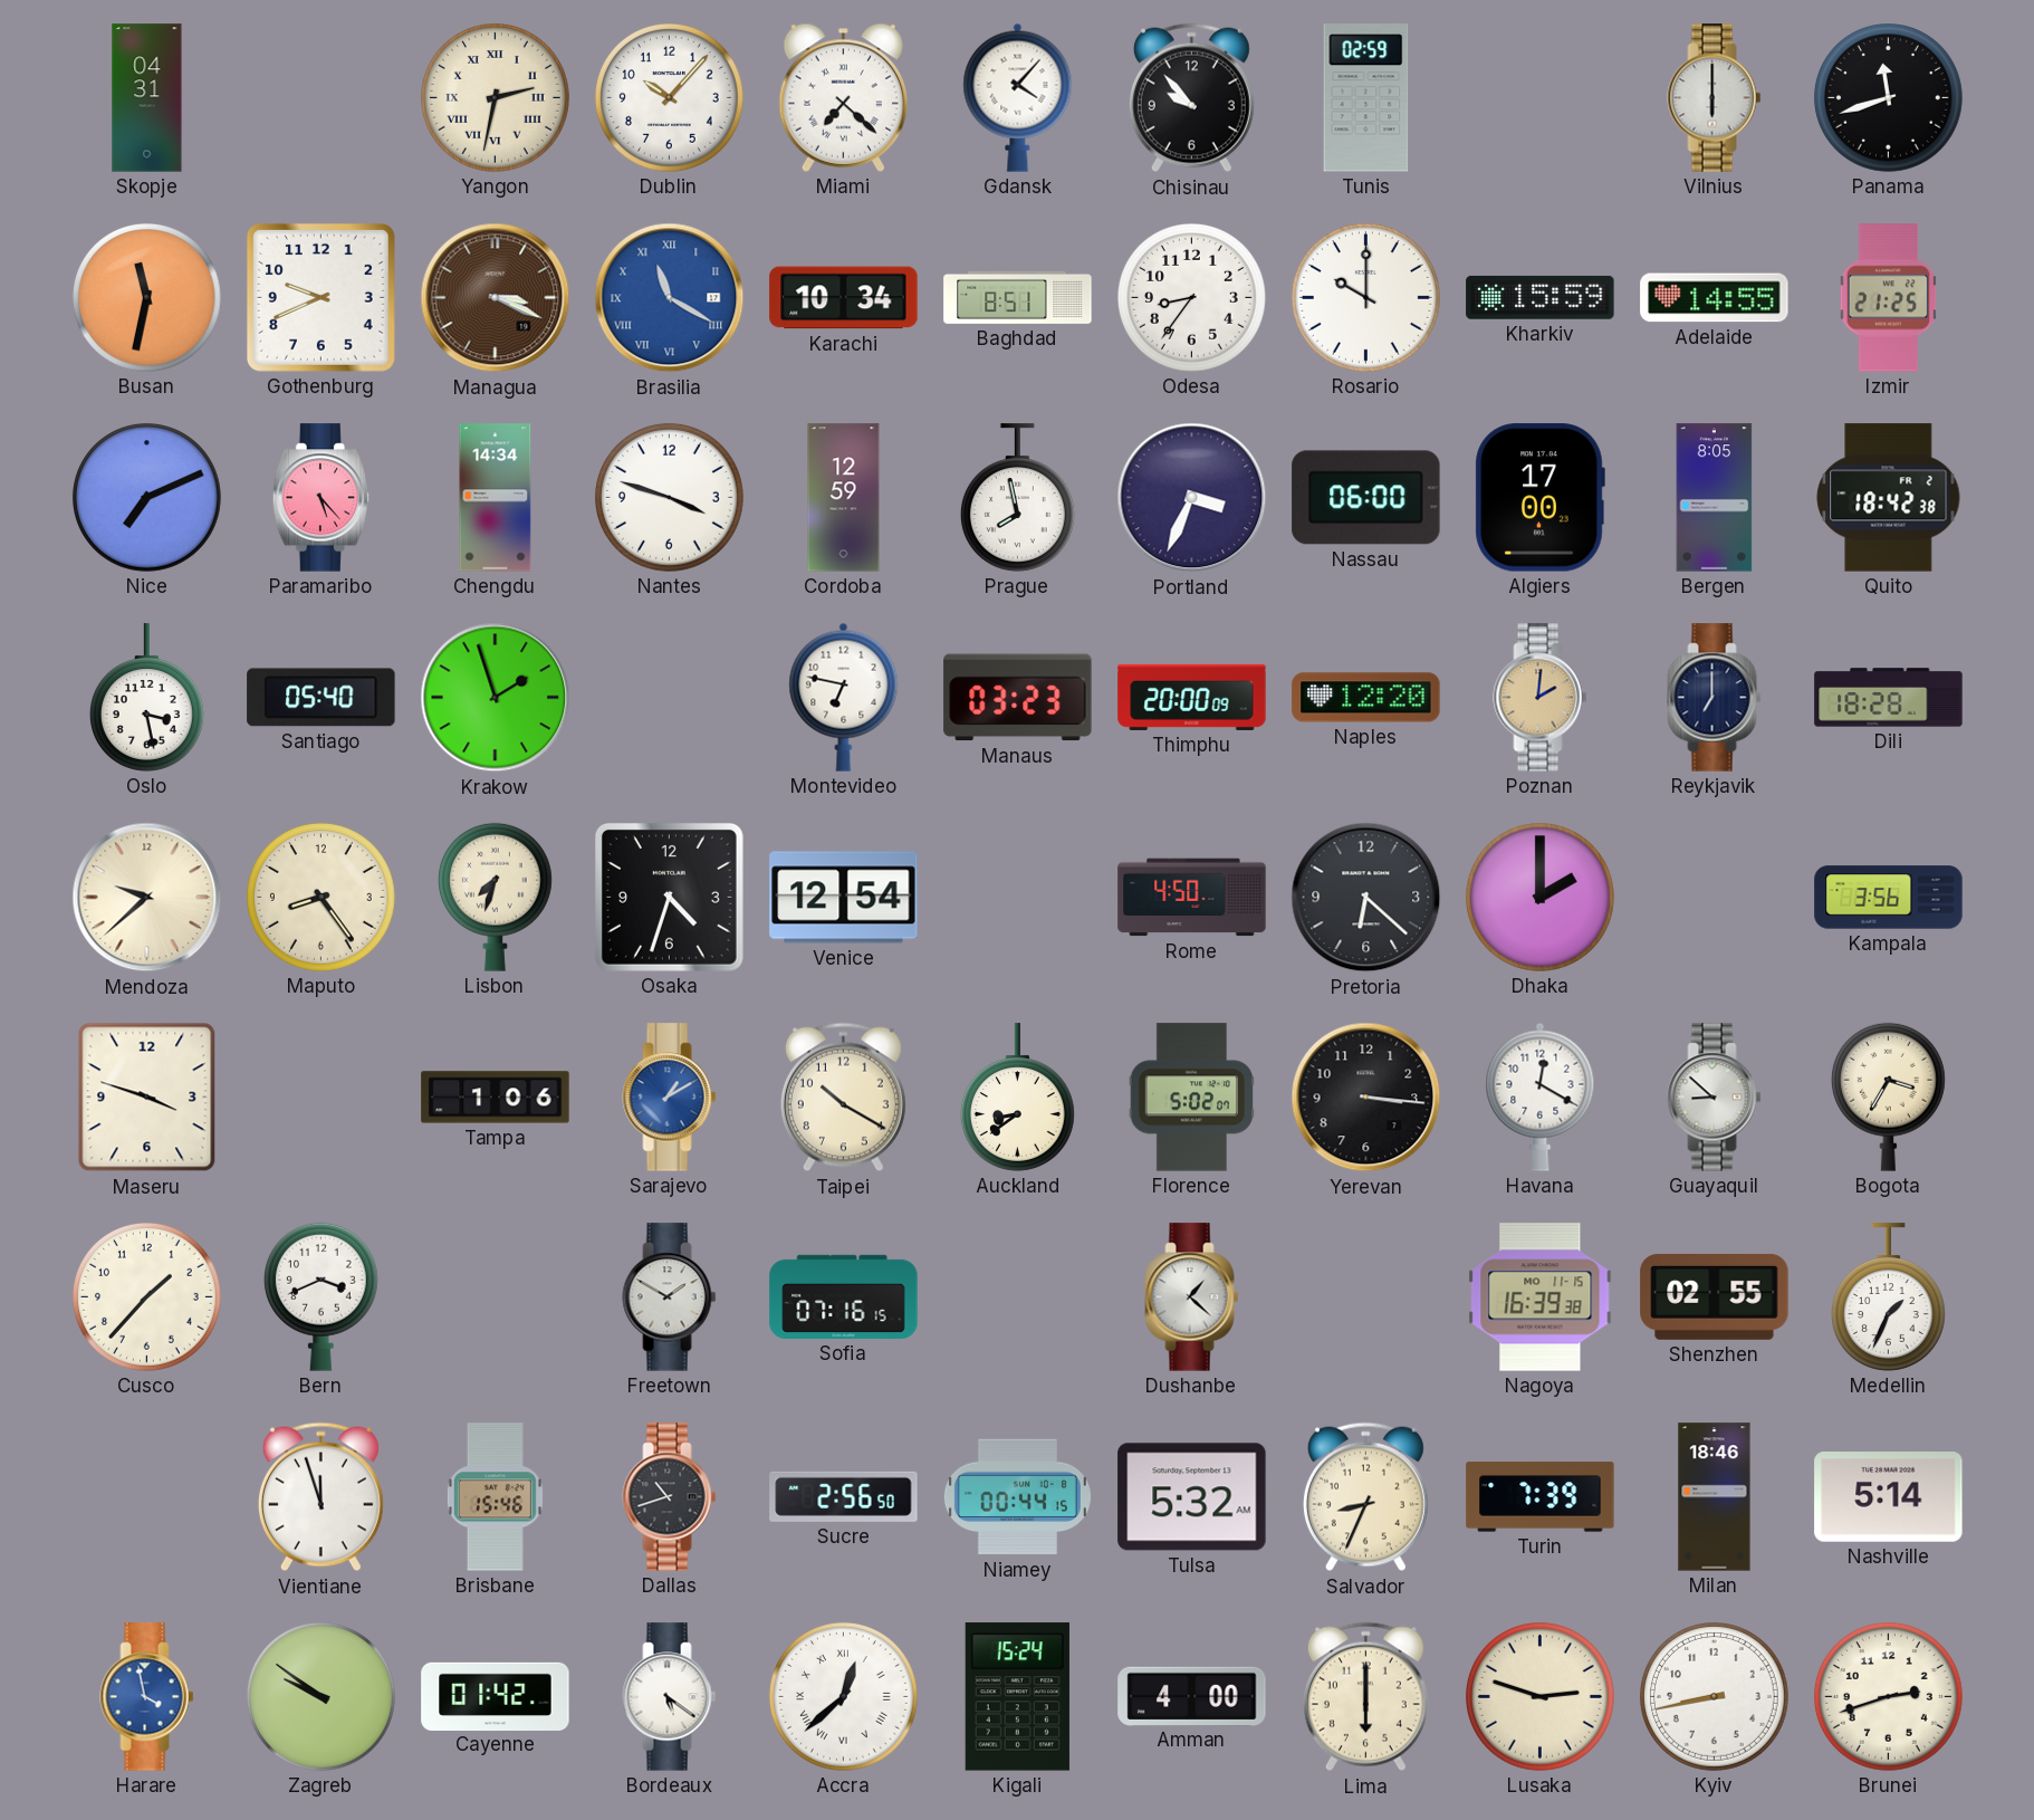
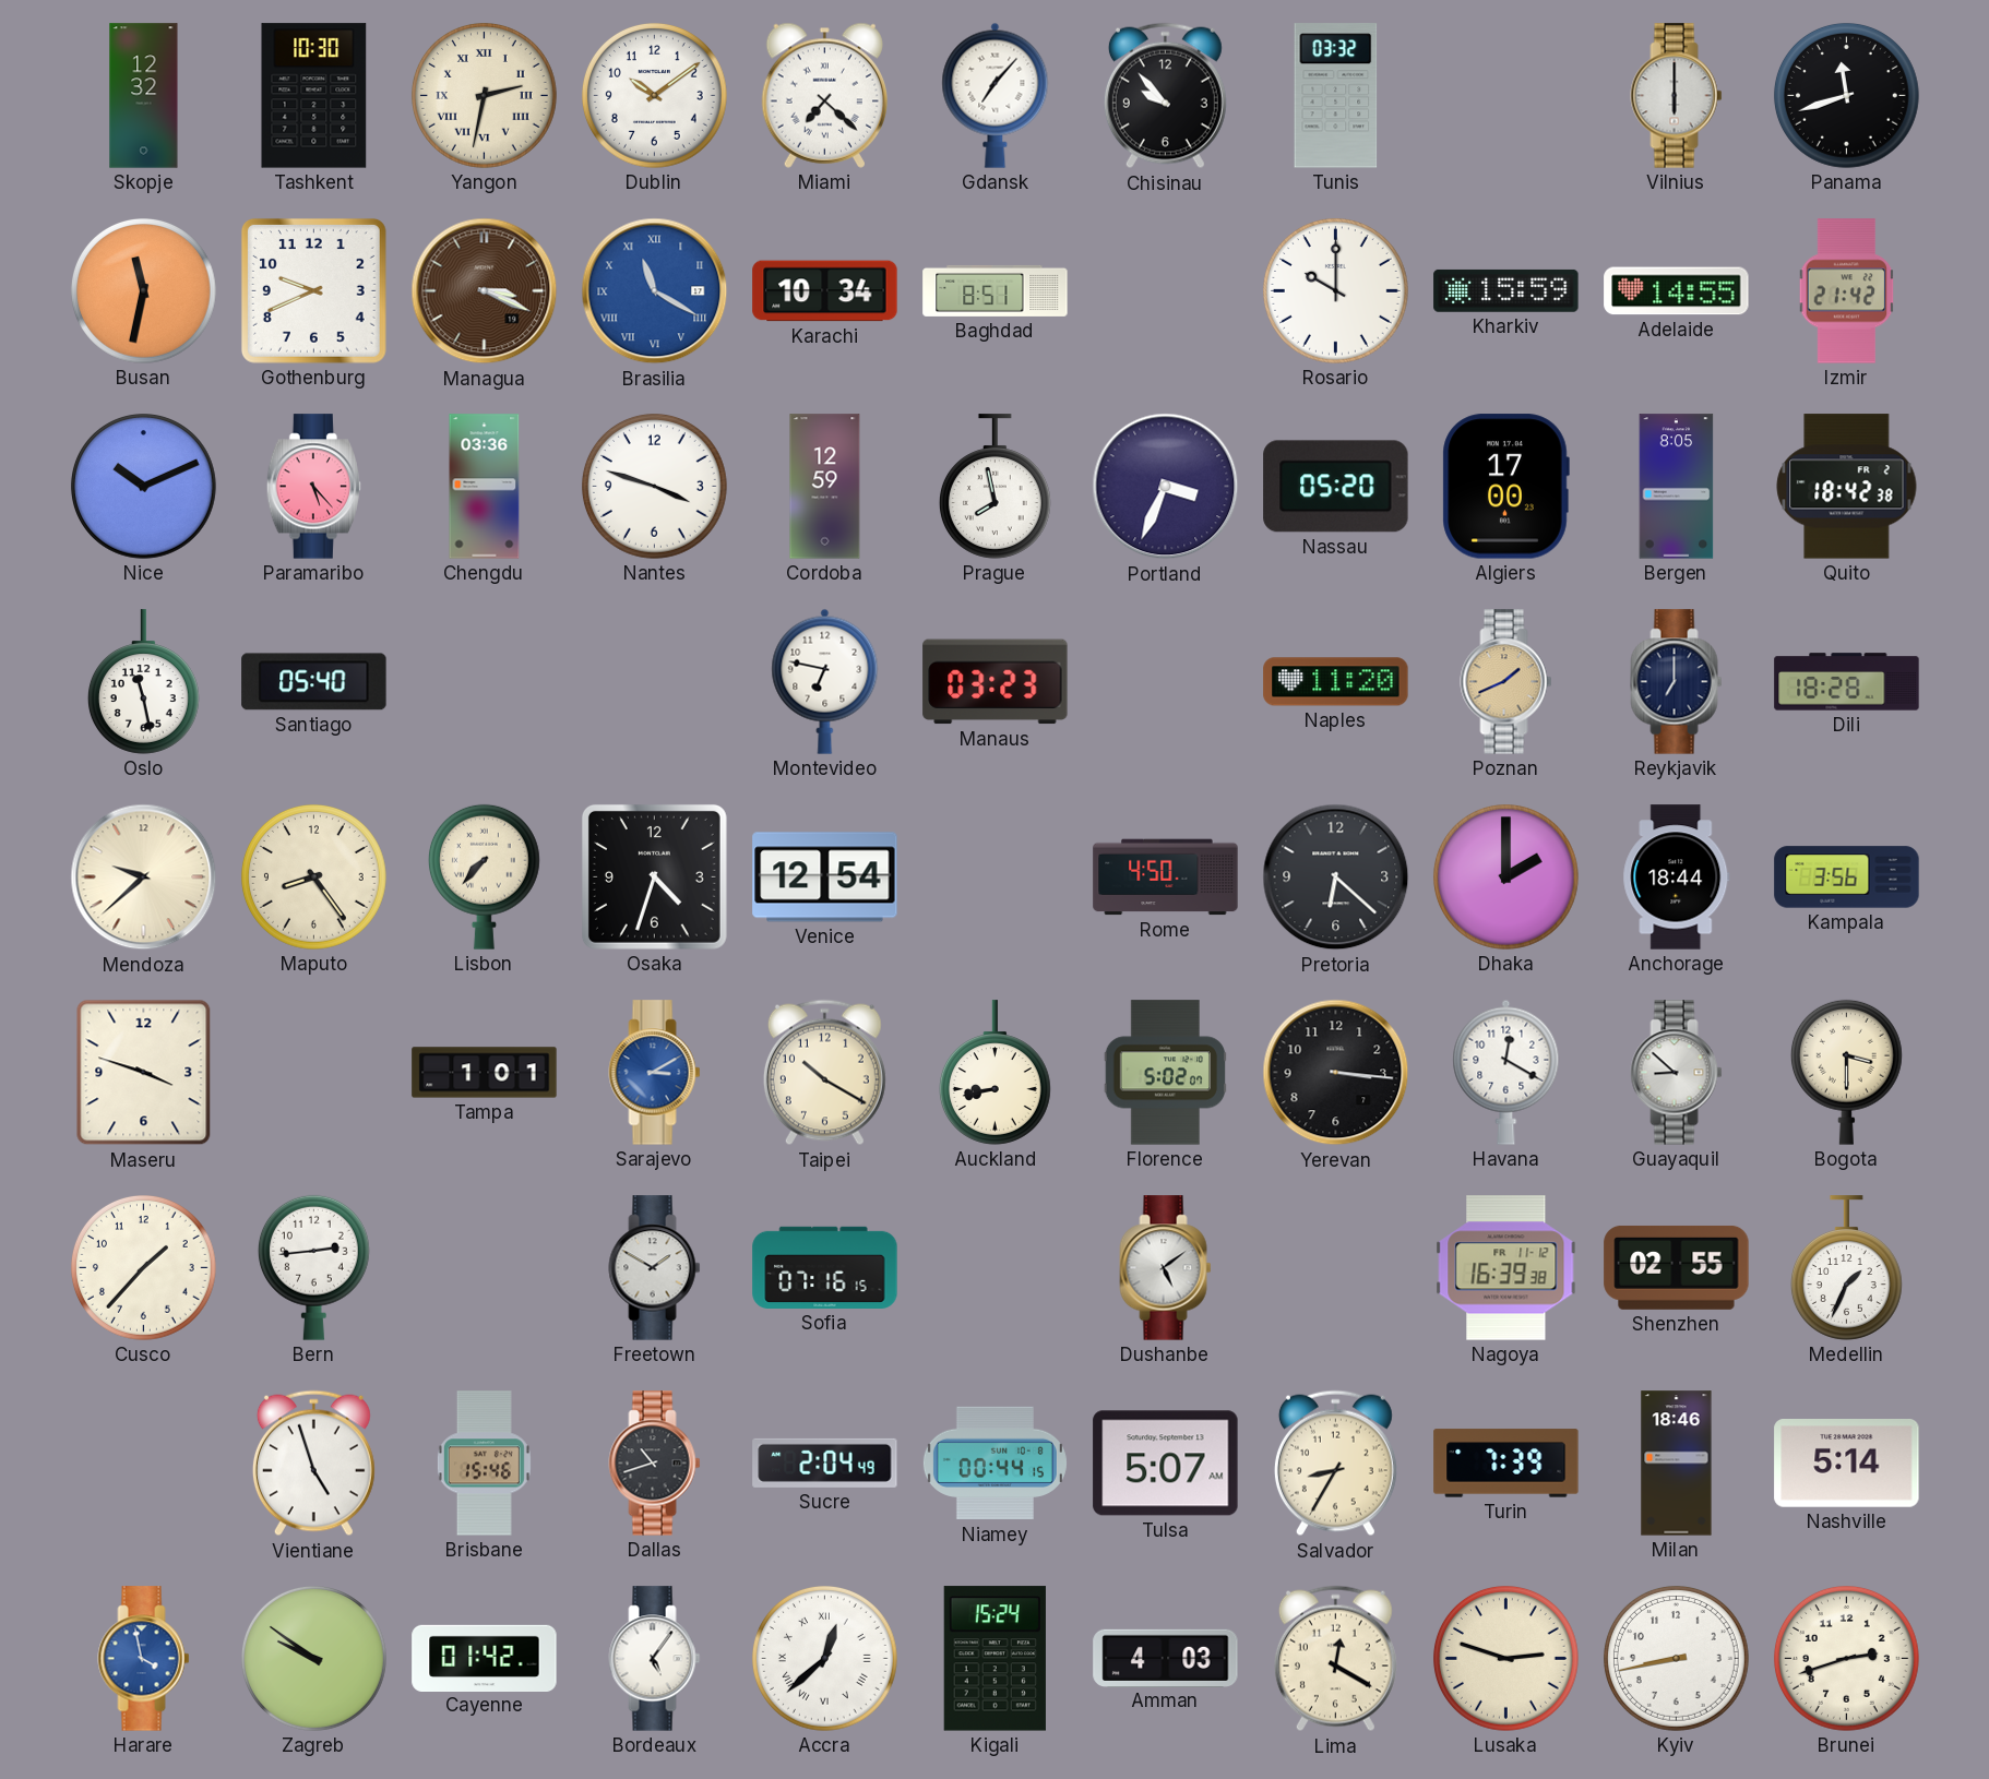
Skopje: 04:31 -> 12:32
Tashkent: none -> 10:30
Dublin: 10:07 -> 10:09
Gdansk: 4:07 -> 7:07
Tunis: 02:59 -> 03:32
Odesa: 8:36 -> none
Izmir: 21:25 -> 21:42
Nice: 7:11 -> 10:11
Chengdu: 14:34 -> 03:36
Nassau: 06:00 -> 05:20
Oslo: 3:28 -> 11:28
Krakow: 1:57 -> none
Thimphu: 20:00 -> none
Naples: 12:20 -> 11:20
Poznan: 2:01 -> 1:41
Lisbon: 7:33 -> 7:37
Anchorage: none -> 18:44
Tampa: 1:06 -> 1:01
Sarajevo: 1:10 -> 3:10
Auckland: 8:39 -> 8:43
Bogota: 3:35 -> 3:30
Bern: 3:41 -> 2:44
Dushanbe: 1:22 -> 5:09
Nagoya date: MO 11-15 -> FR 11-12
Vientiane: 11:57 -> 4:57
Sucre: 2:56 -> 2:04
Tulsa: 5:32 -> 5:07
Salvador: 8:34 -> 8:35
Bordeaux: 5:21 -> 5:06
Amman: 4:00 -> 4:03
Lima: 6:00 -> 12:20
